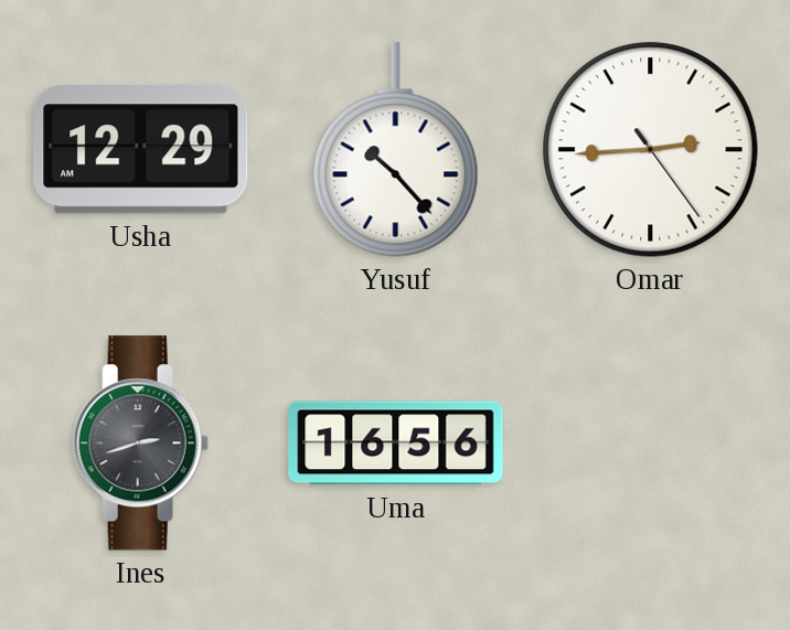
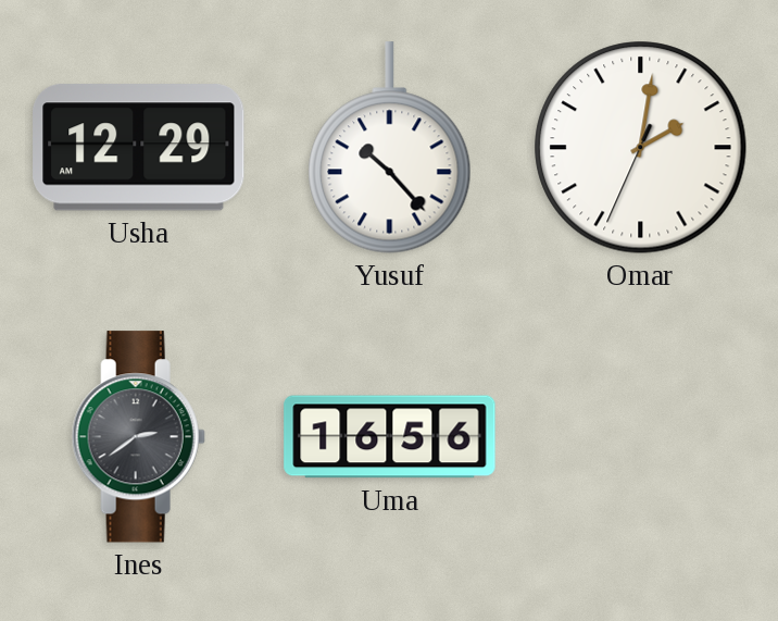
Omar: 2:44 -> 2:01
Ines: 2:42 -> 2:39
